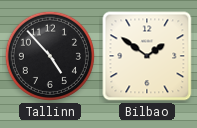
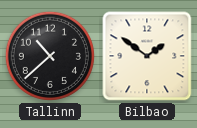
Tallinn: 4:53 -> 10:38
